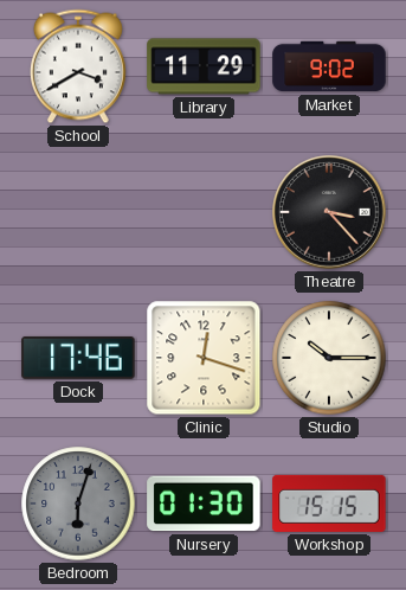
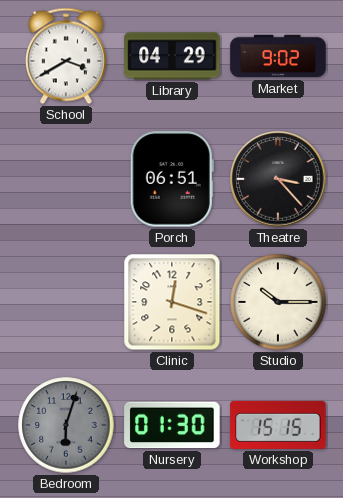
Library: 11:29 -> 04:29
Porch: none -> 06:51
Dock: 17:46 -> none
